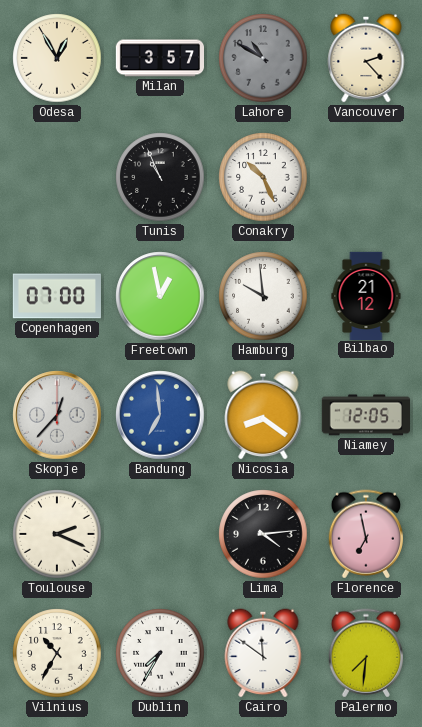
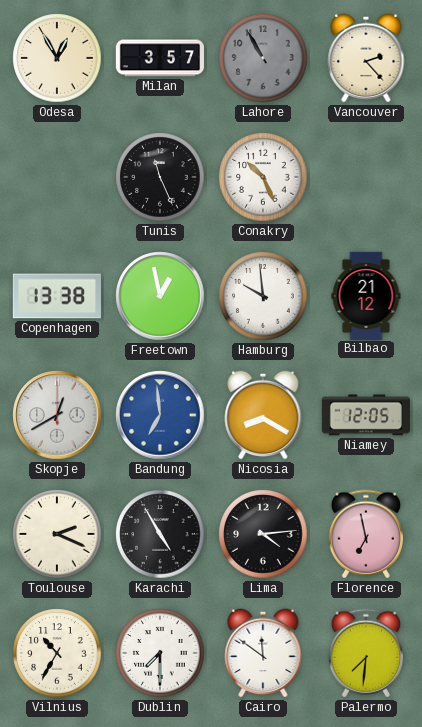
Lahore: 10:50 -> 10:55
Tunis: 10:56 -> 11:26
Copenhagen: 07:00 -> 13:38
Skopje: 12:37 -> 12:40
Nicosia: 8:21 -> 8:20
Karachi: none -> 4:55
Dublin: 7:35 -> 7:30
